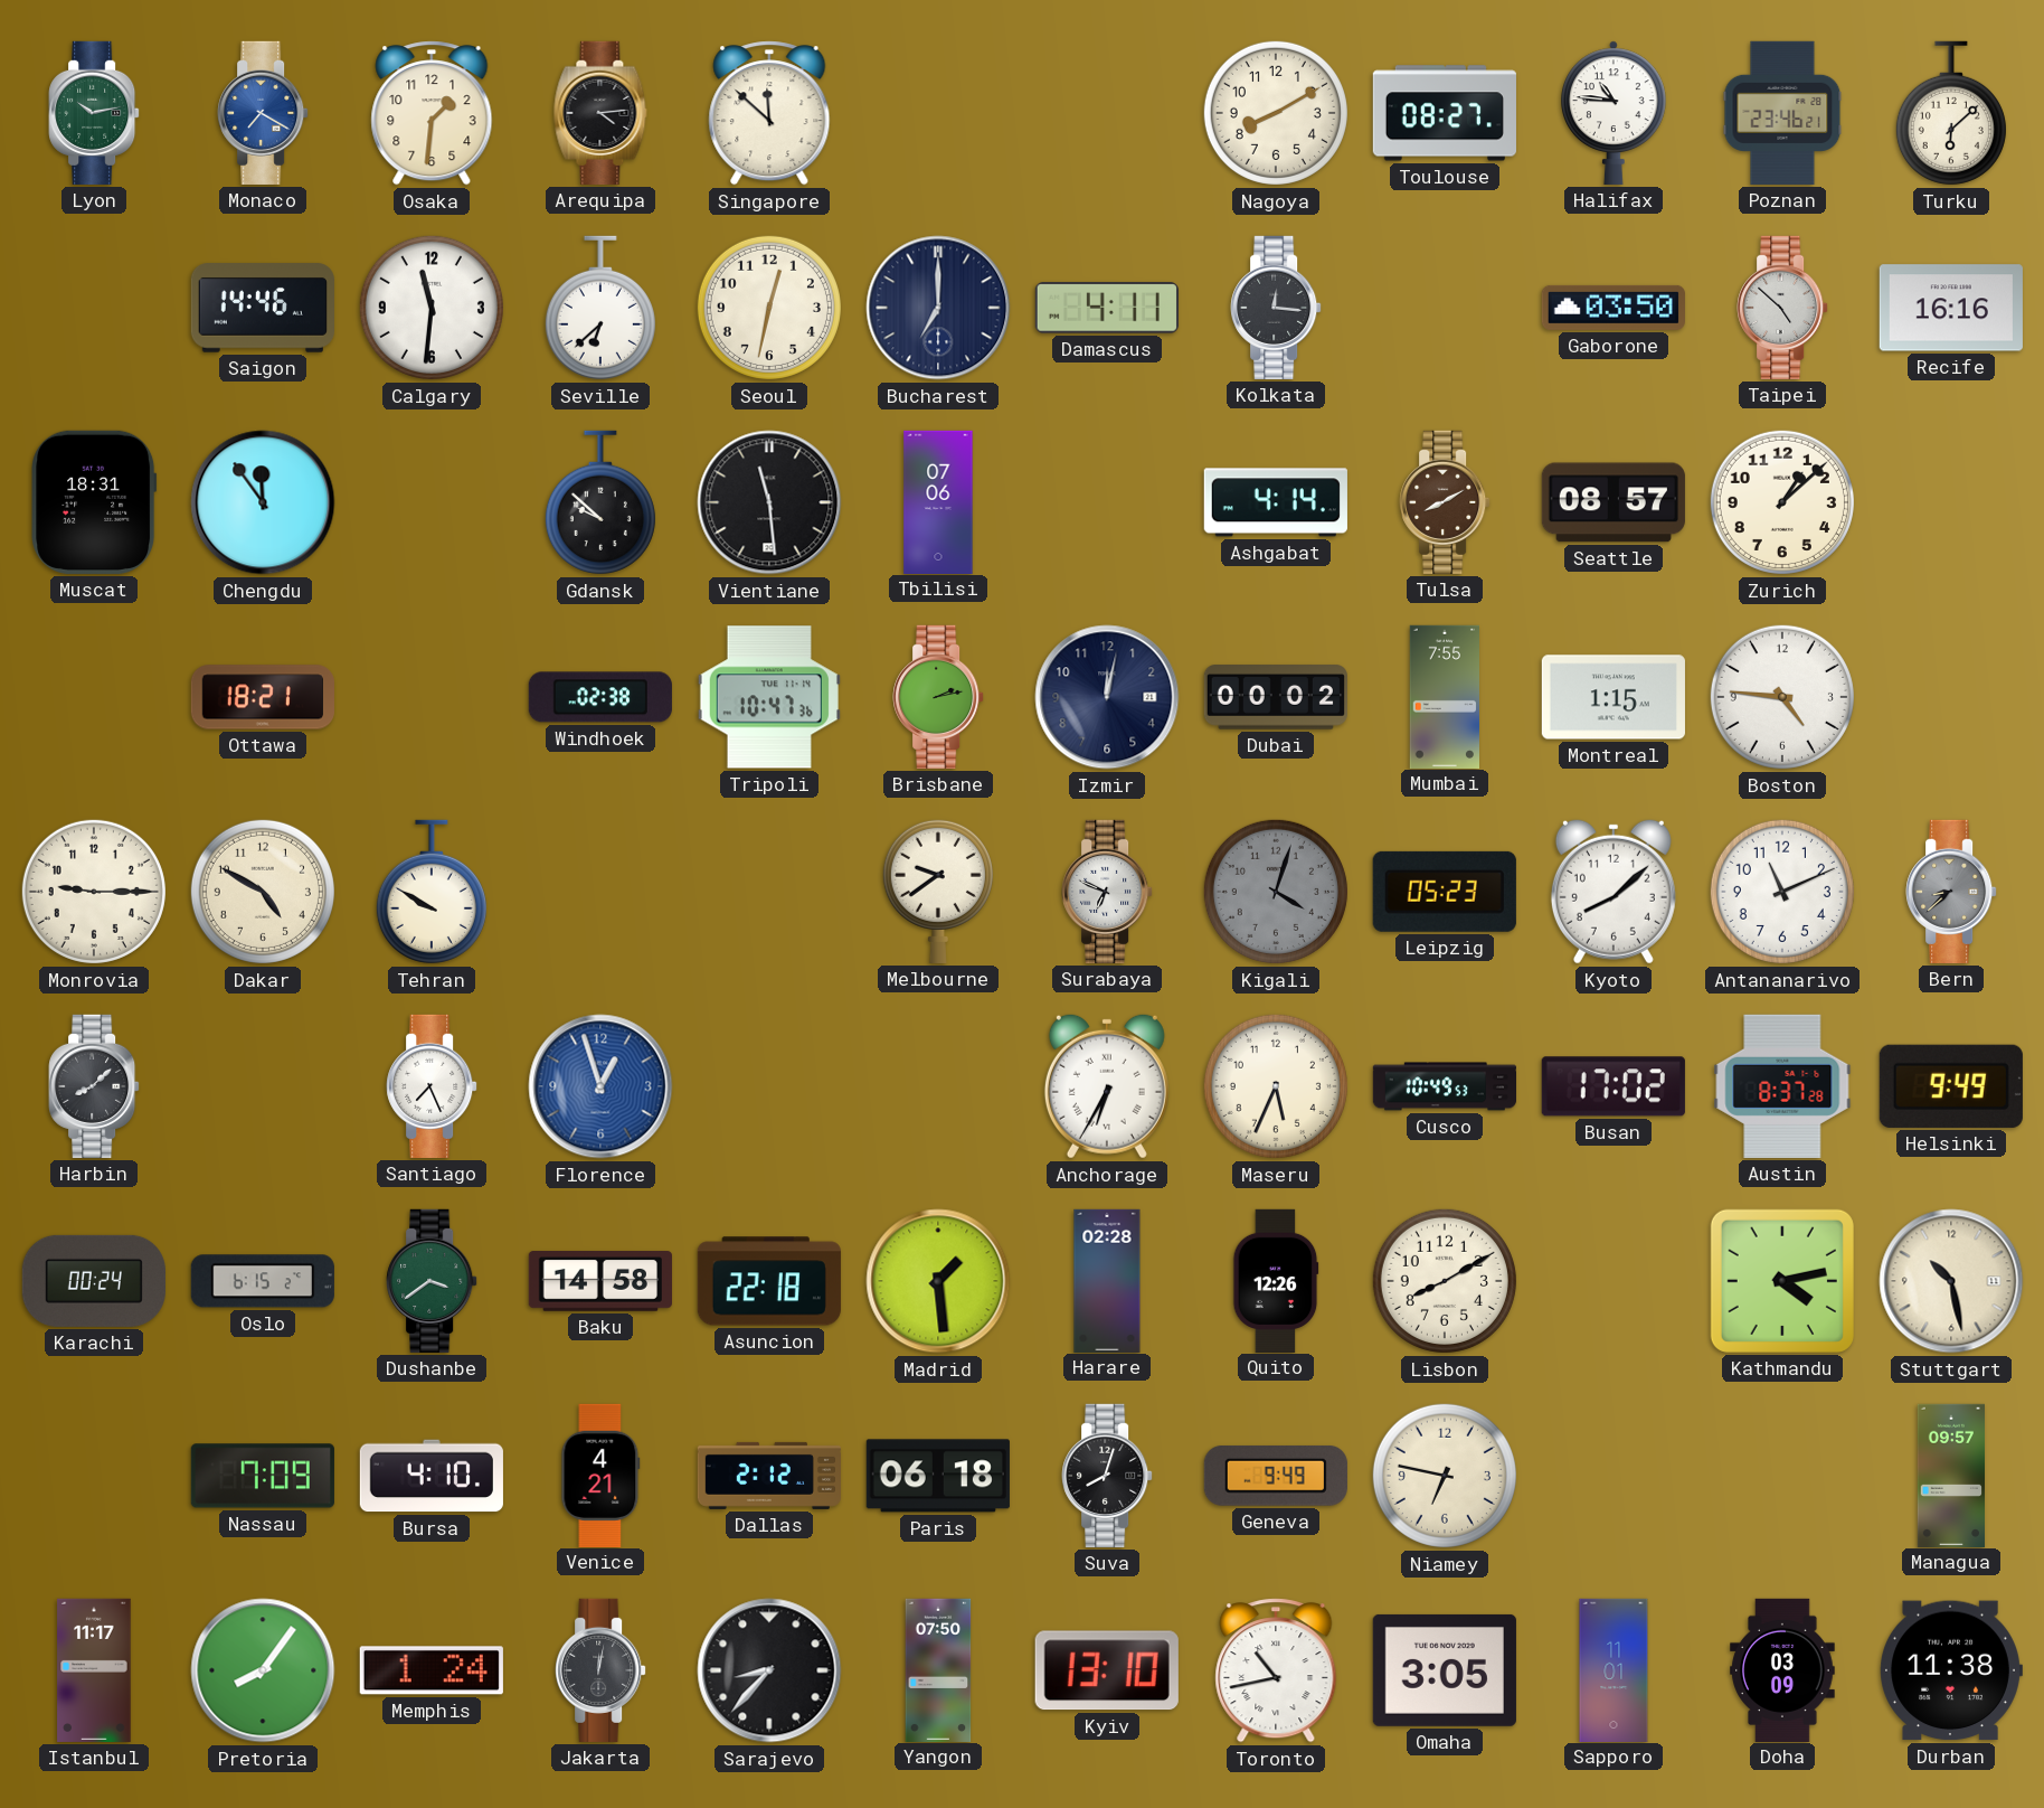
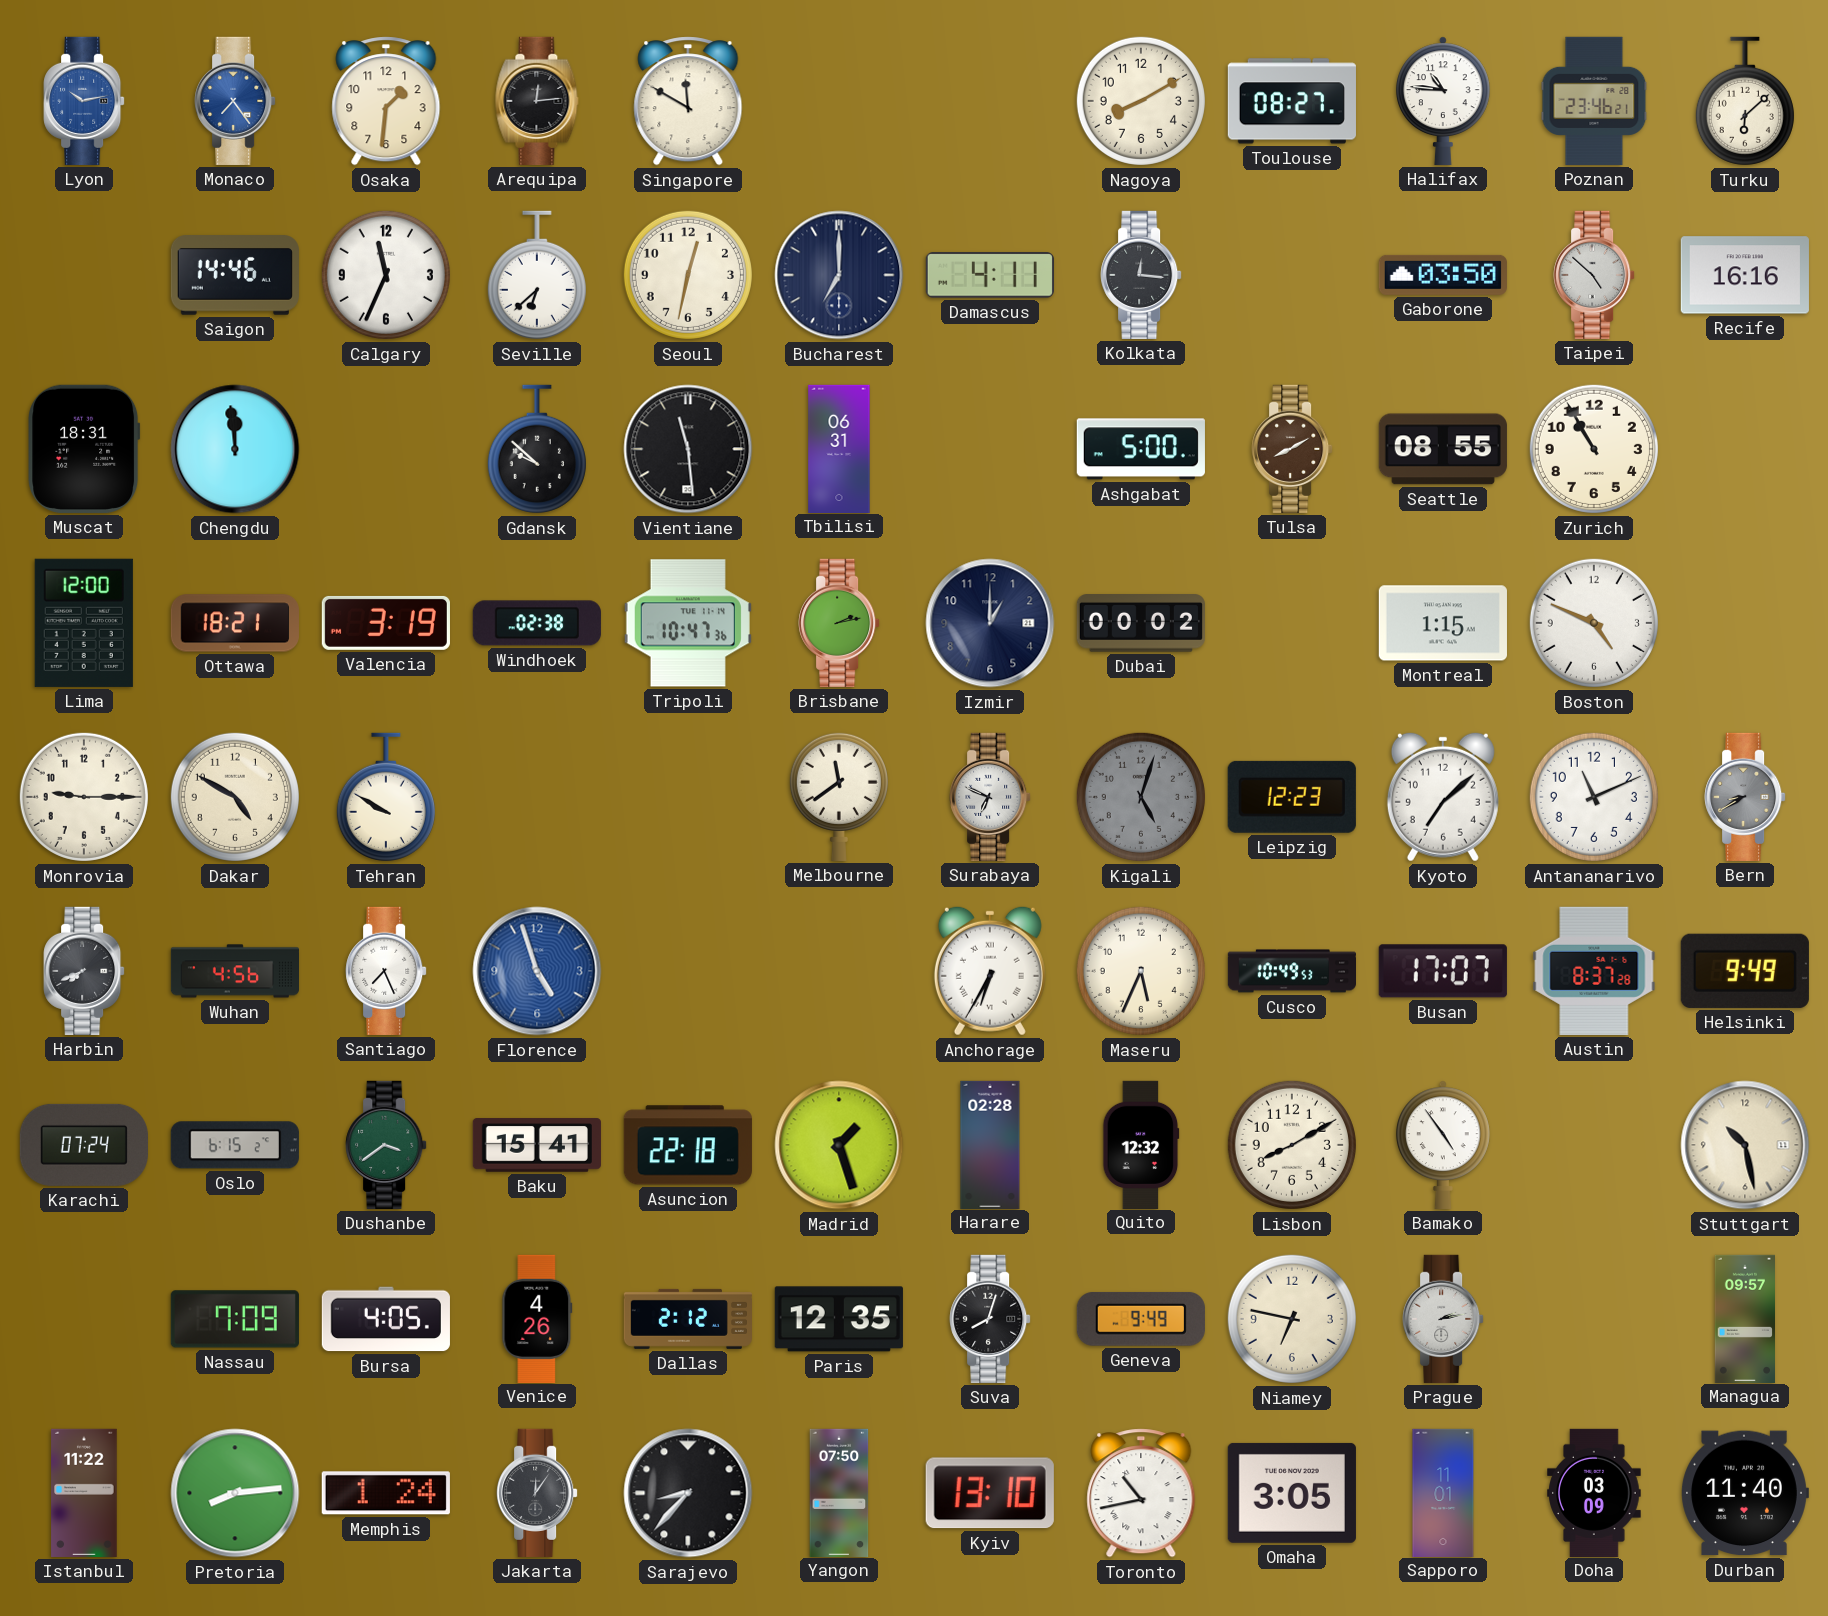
Lyon dial: green -> blue
Monaco: 7:20 -> 7:24
Arequipa: 4:14 -> 12:14
Singapore: 11:52 -> 11:50
Calgary: 11:31 -> 11:34
Chengdu: 11:54 -> 11:59
Tbilisi: 07:06 -> 06:31
Ashgabat: 4:14 -> 5:00
Seattle: 08:57 -> 08:55
Zurich: 1:08 -> 10:55
Lima: none -> 12:00
Valencia: none -> 3:19
Izmir: 12:02 -> 1:00
Mumbai: 7:55 -> none
Boston: 4:46 -> 4:49
Melbourne: 9:39 -> 11:39
Kigali: 4:03 -> 5:03
Leipzig: 05:23 -> 12:23
Kyoto: 8:08 -> 7:08
Bern: 8:38 -> 8:40
Harbin: 8:08 -> 7:41
Wuhan: none -> 4:56
Florence: 12:57 -> 4:57
Busan: 17:02 -> 17:07
Karachi: 00:24 -> 07:24
Baku: 14:58 -> 15:41
Madrid: 1:29 -> 1:27
Quito: 12:26 -> 12:32
Bamako: none -> 4:54
Kathmandu: 4:13 -> none
Bursa: 4:10 -> 4:05
Venice: 4:21 -> 4:26
Paris: 06:18 -> 12:35
Prague: none -> 2:13
Istanbul: 11:17 -> 11:22
Pretoria: 8:06 -> 8:14
Jakarta: 12:02 -> 12:06
Durban: 11:38 -> 11:40
